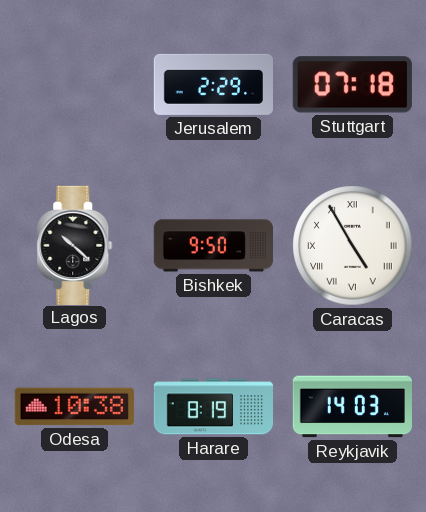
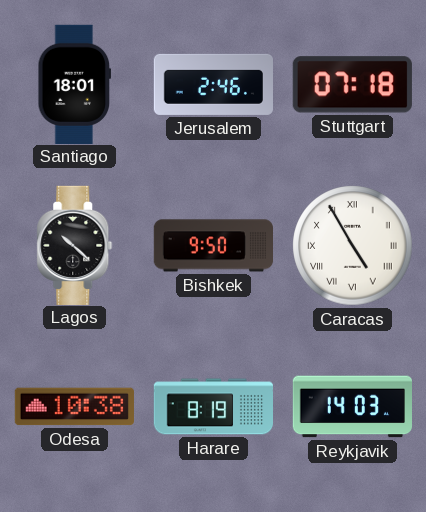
Santiago: none -> 18:01
Jerusalem: 2:29 -> 2:46
